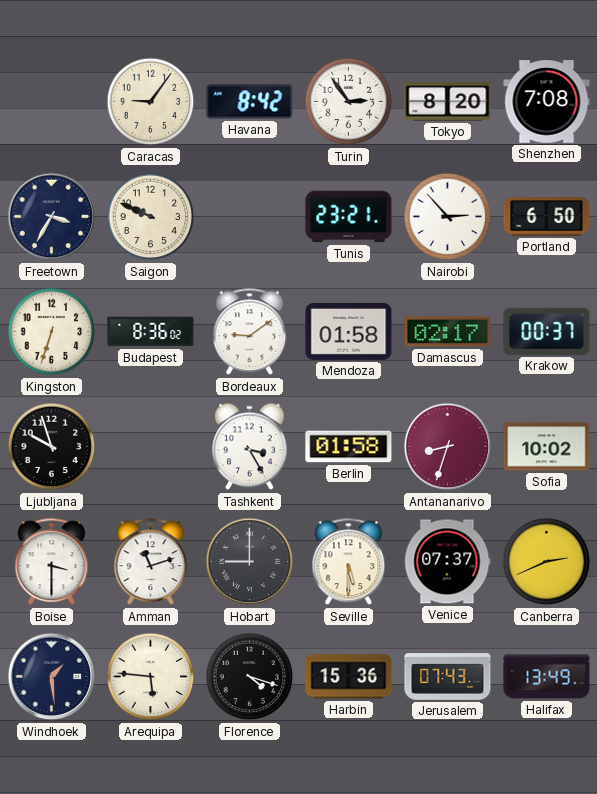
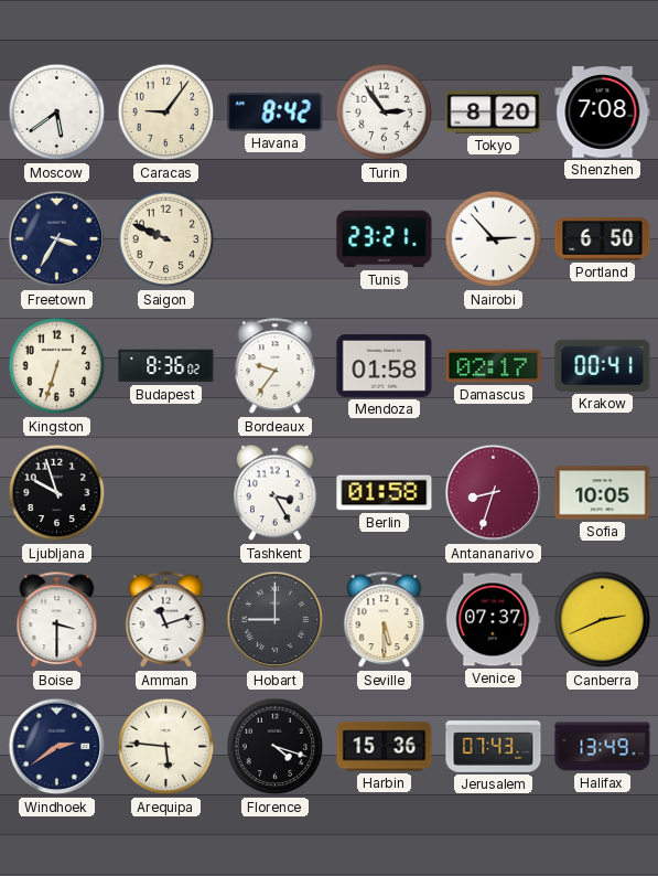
Moscow: none -> 5:39
Bordeaux: 9:09 -> 9:36
Krakow: 00:37 -> 00:41
Sofia: 10:02 -> 10:05
Windhoek: 1:29 -> 2:39
